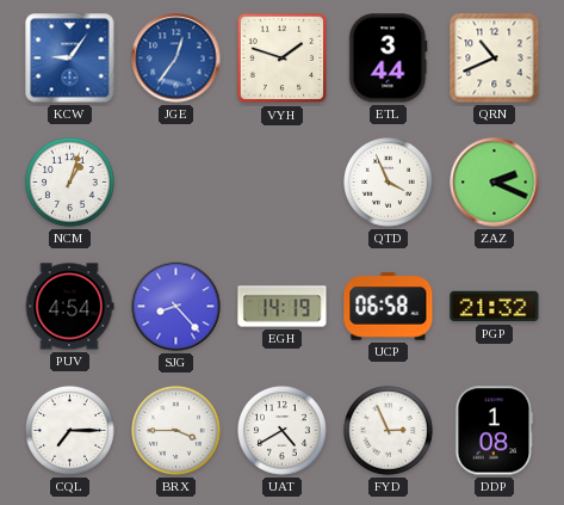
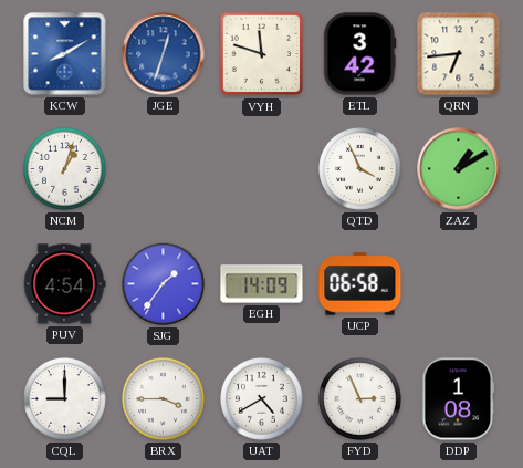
KCW: 9:06 -> 8:10
JGE: 12:36 -> 12:33
VYH: 1:48 -> 11:48
ETL: 3:44 -> 3:42
QRN: 10:41 -> 6:44
ZAZ: 2:19 -> 1:10
SJG: 8:23 -> 1:36
EGH: 14:19 -> 14:09
PGP: 21:32 -> none
CQL: 7:15 -> 9:00
